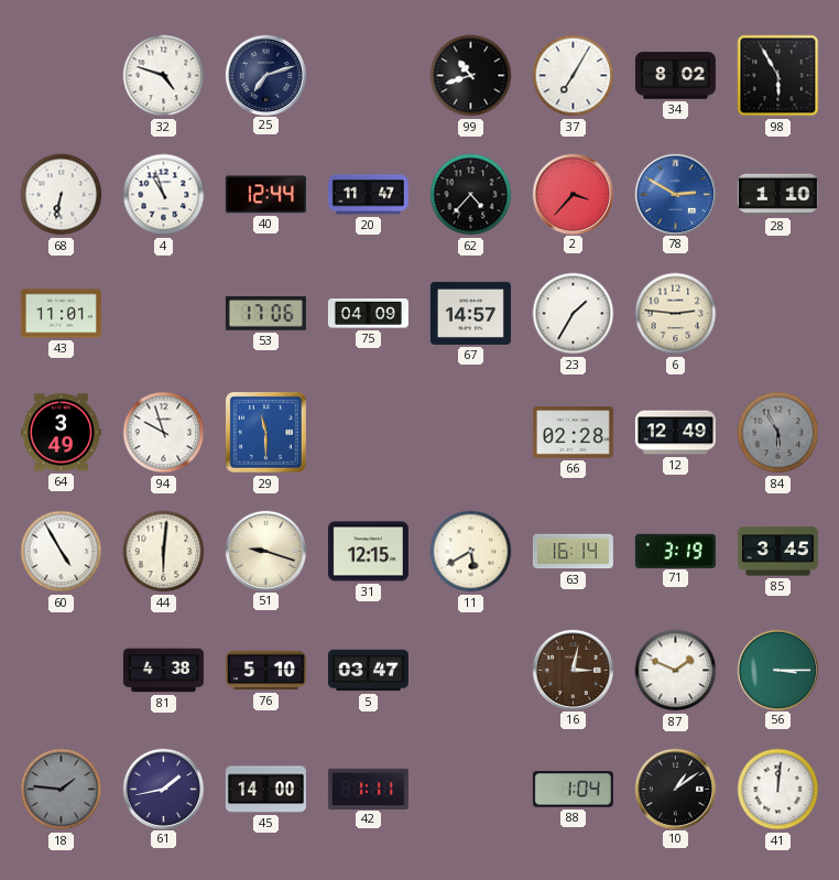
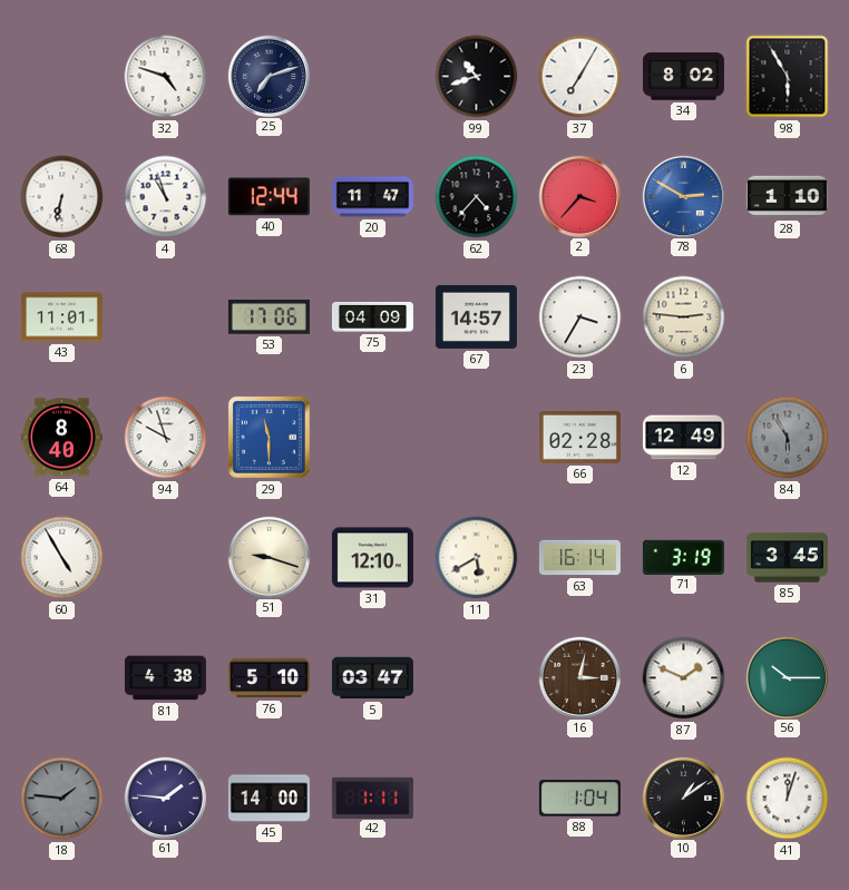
23: 1:35 -> 3:35
64: 3:49 -> 8:40
44: 6:01 -> none
31: 12:15 -> 12:10
56: 3:15 -> 10:15
61: 1:43 -> 1:46
41: 12:01 -> 12:03
